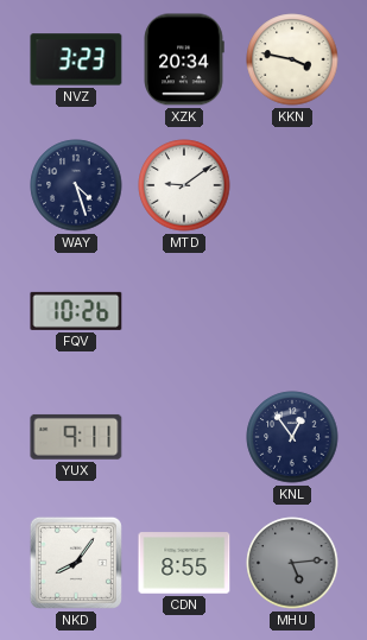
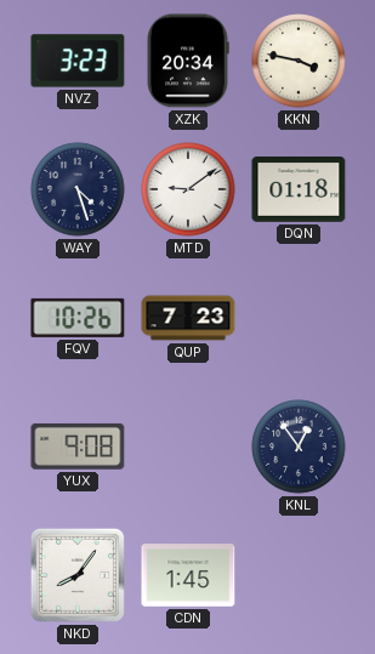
DQN: none -> 01:18
QUP: none -> 7:23
YUX: 9:11 -> 9:08
CDN: 8:55 -> 1:45
MHU: 5:14 -> none
